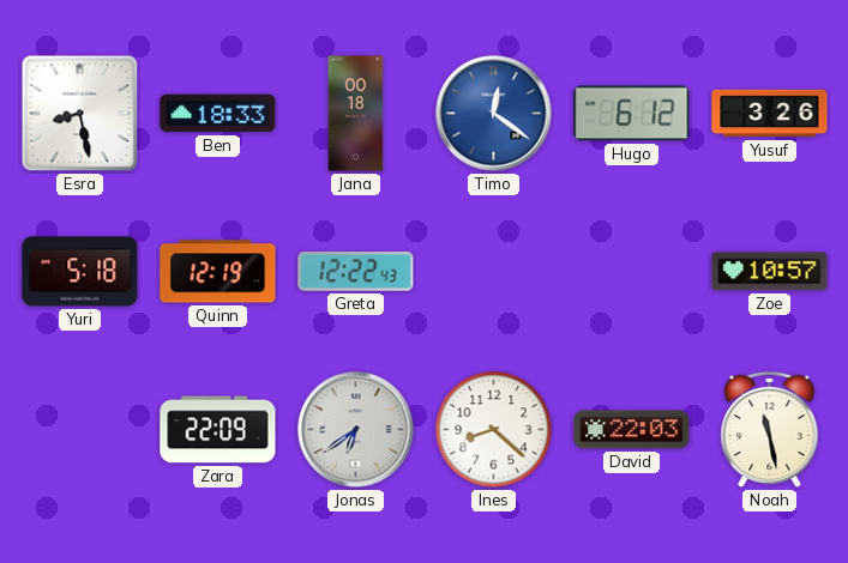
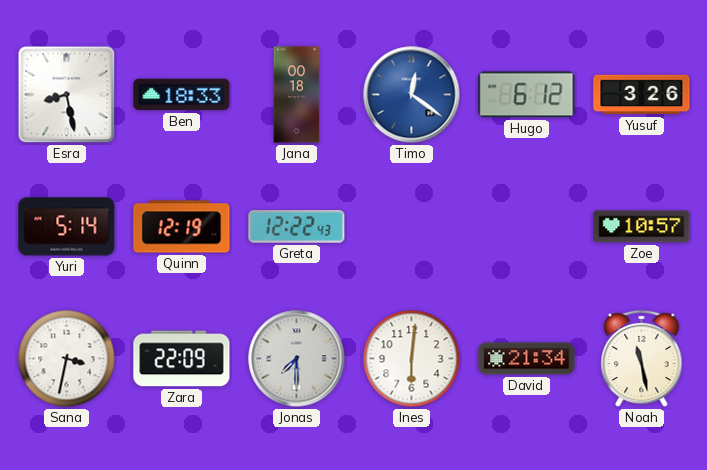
Yuri: 5:18 -> 5:14
Sana: none -> 3:32
Jonas: 6:39 -> 7:30
Ines: 8:22 -> 6:01
David: 22:03 -> 21:34
